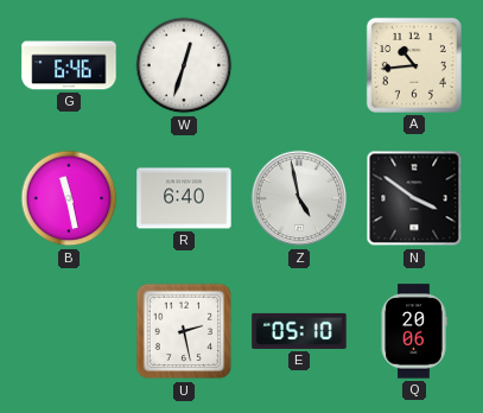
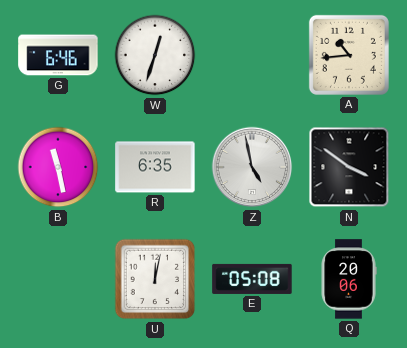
R: 6:40 -> 6:35
U: 2:28 -> 12:02
E: 05:10 -> 05:08
